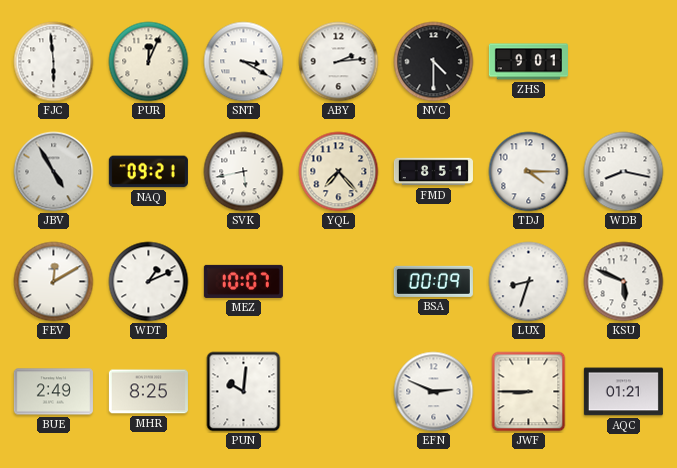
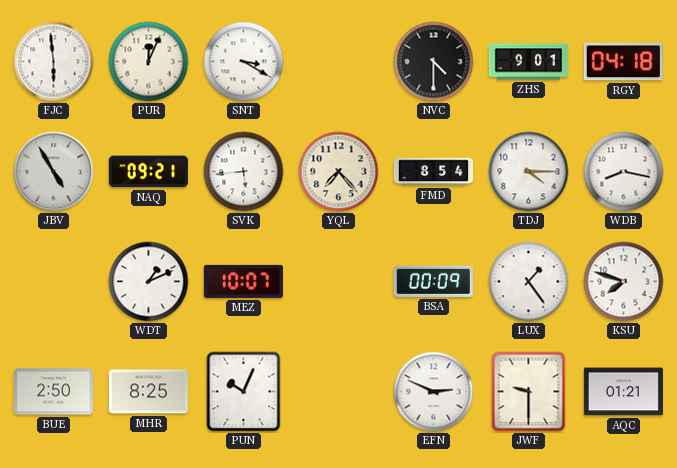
ABY: 2:14 -> none
RGY: none -> 04:18
SVK: 5:43 -> 5:44
FMD: 8:51 -> 8:54
FEV: 12:10 -> none
LUX: 8:33 -> 1:24
KSU: 5:49 -> 7:48
BUE: 2:49 -> 2:50
PUN: 10:01 -> 10:04
JWF: 8:45 -> 9:30
